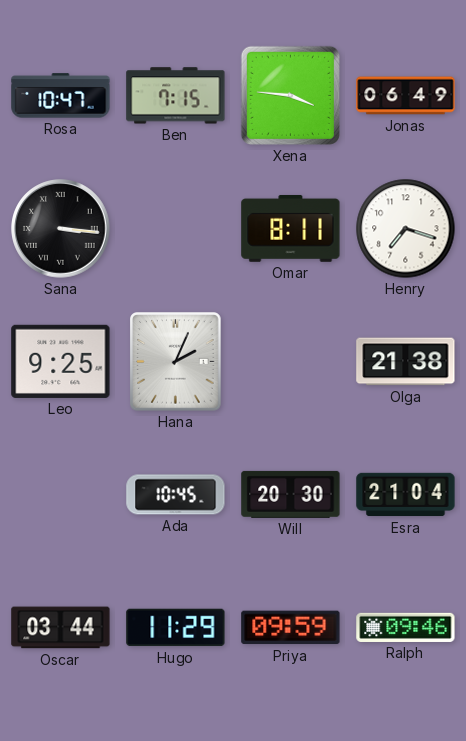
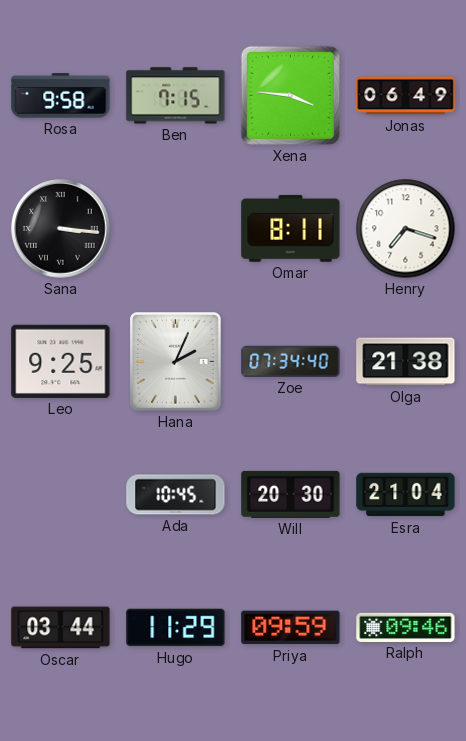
Rosa: 10:47 -> 9:58
Zoe: none -> 07:34
